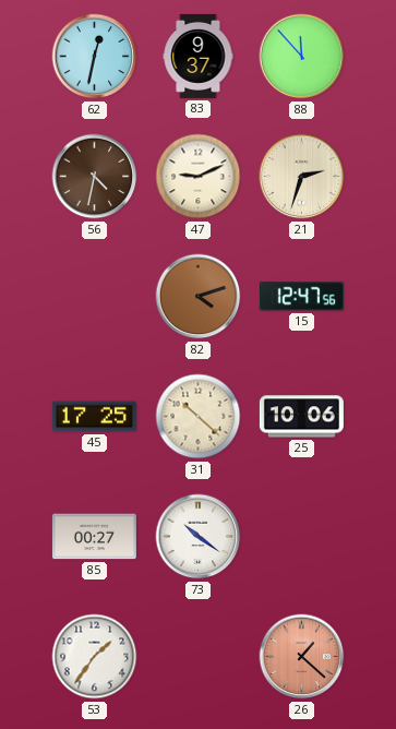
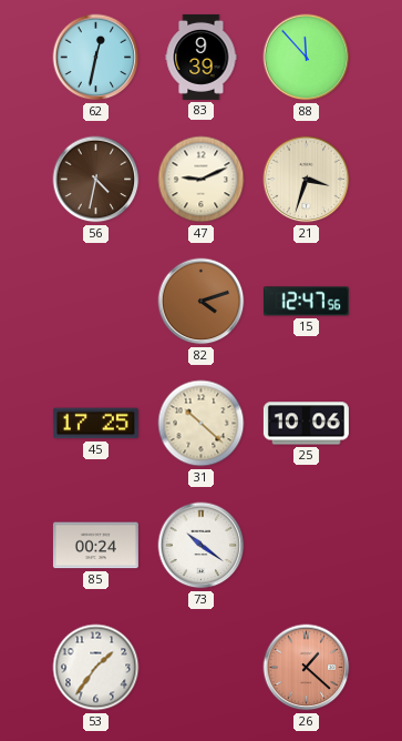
83: 9:37 -> 9:39
21: 2:33 -> 3:33
85: 00:27 -> 00:24
